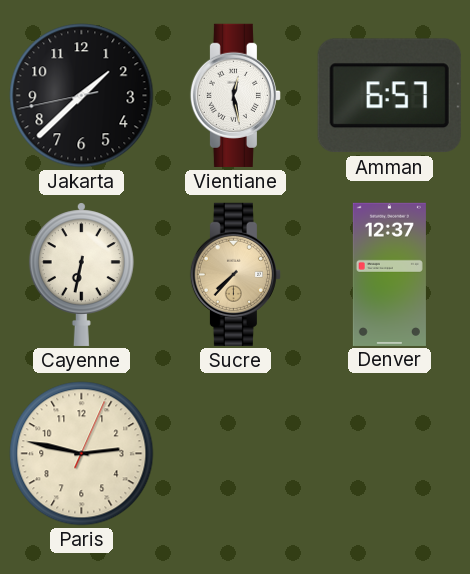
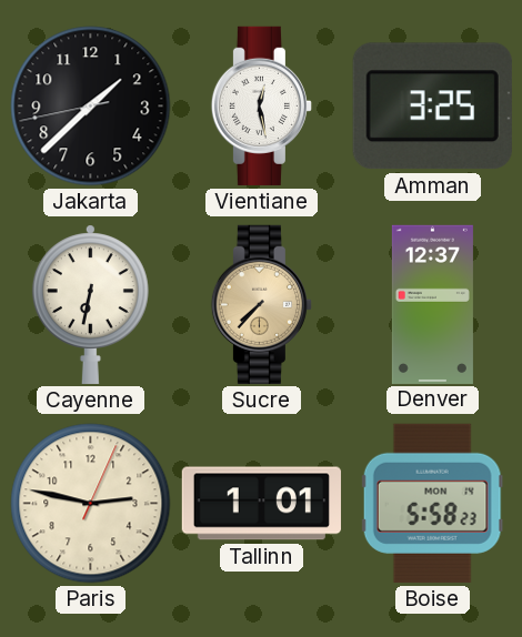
Amman: 6:57 -> 3:25
Tallinn: none -> 1:01
Boise: none -> 5:58
